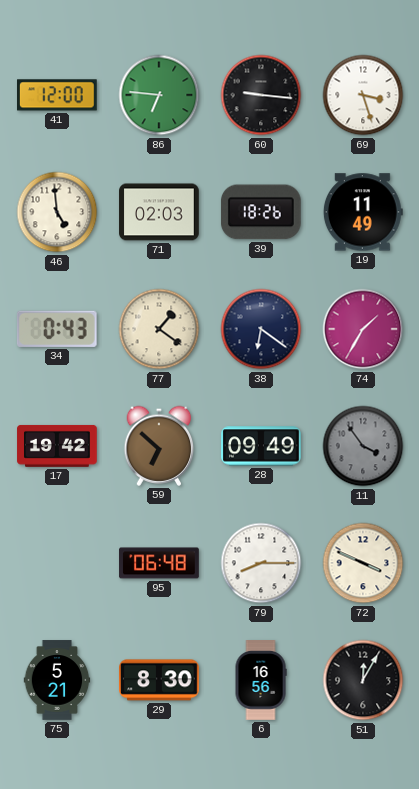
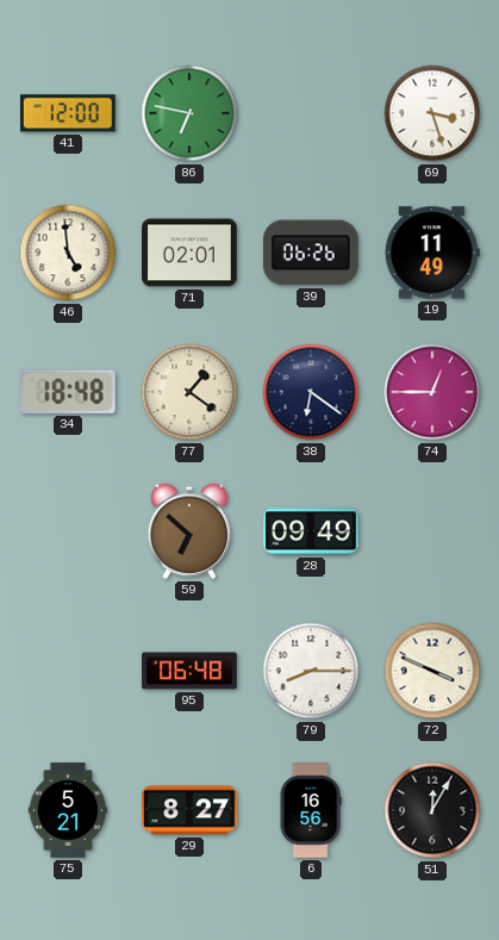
86: 6:46 -> 6:47
60: 9:16 -> none
71: 02:03 -> 02:01
39: 18:26 -> 06:26
34: 0:43 -> 18:48
74: 1:35 -> 12:45
17: 19:42 -> none
11: 3:54 -> none
29: 8:30 -> 8:27
